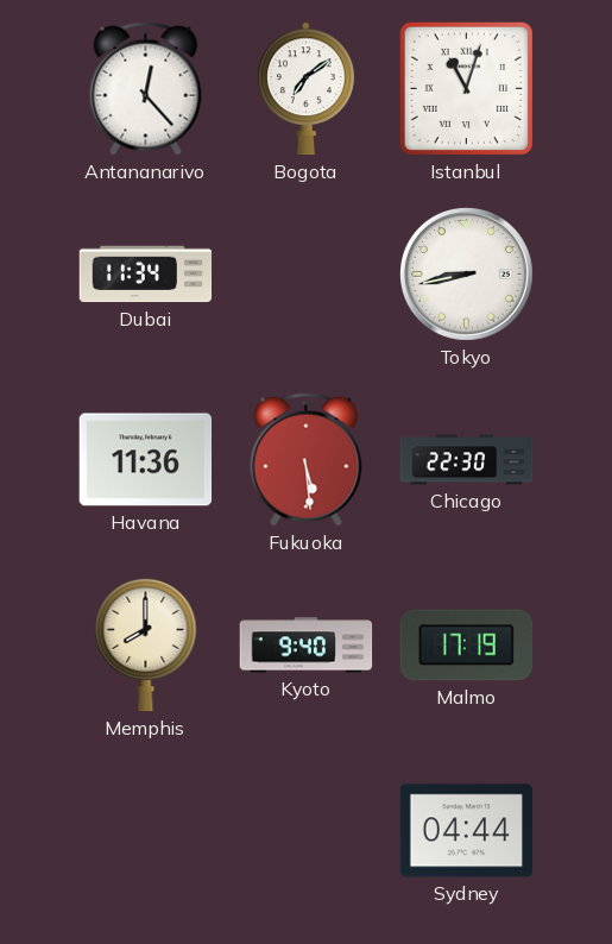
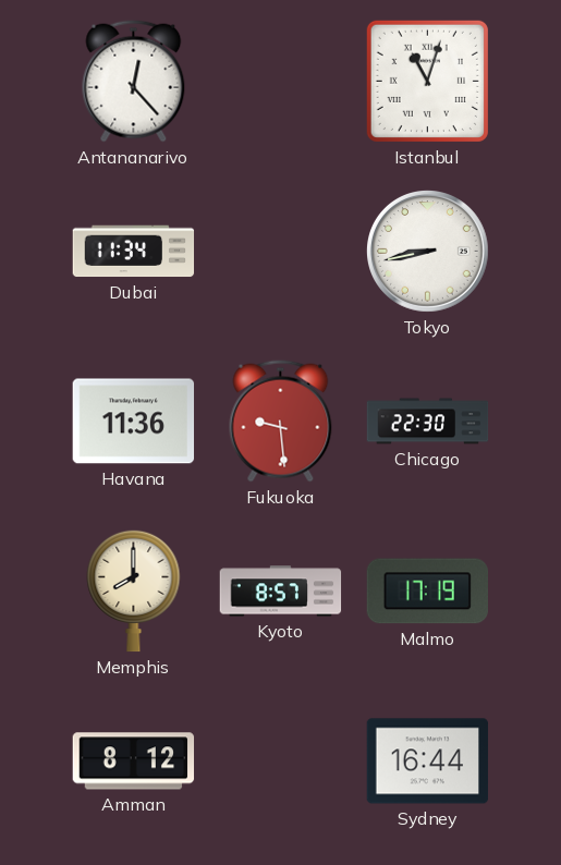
Bogota: 7:09 -> none
Fukuoka: 5:29 -> 9:29
Kyoto: 9:40 -> 8:57
Amman: none -> 8:12
Sydney: 04:44 -> 16:44
